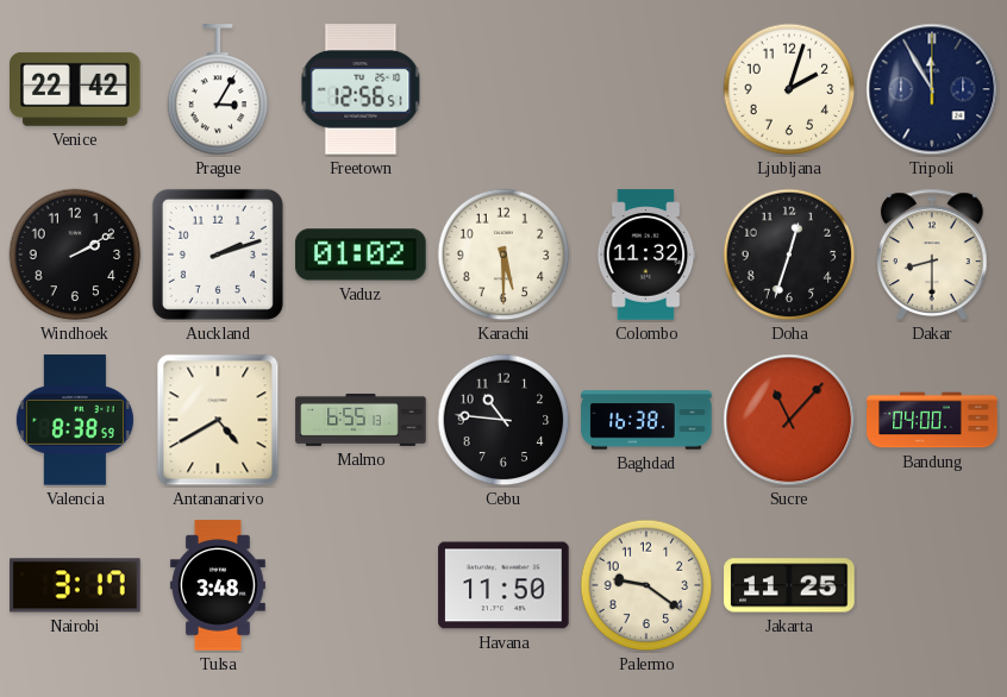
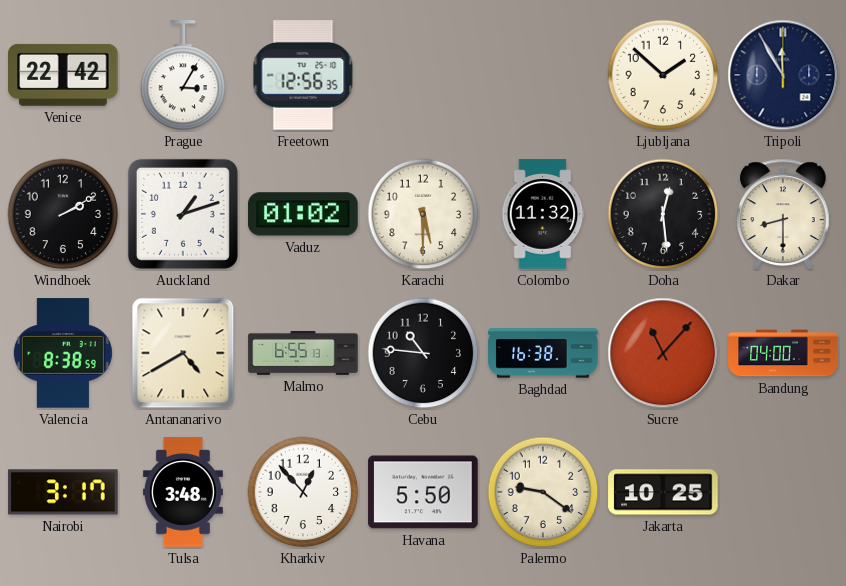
Freetown: 12:56:51 -> 12:56:35
Ljubljana: 2:03 -> 1:52
Auckland: 2:12 -> 1:12
Doha: 12:33 -> 12:29
Kharkiv: none -> 12:53
Havana: 11:50 -> 5:50
Jakarta: 11:25 -> 10:25
